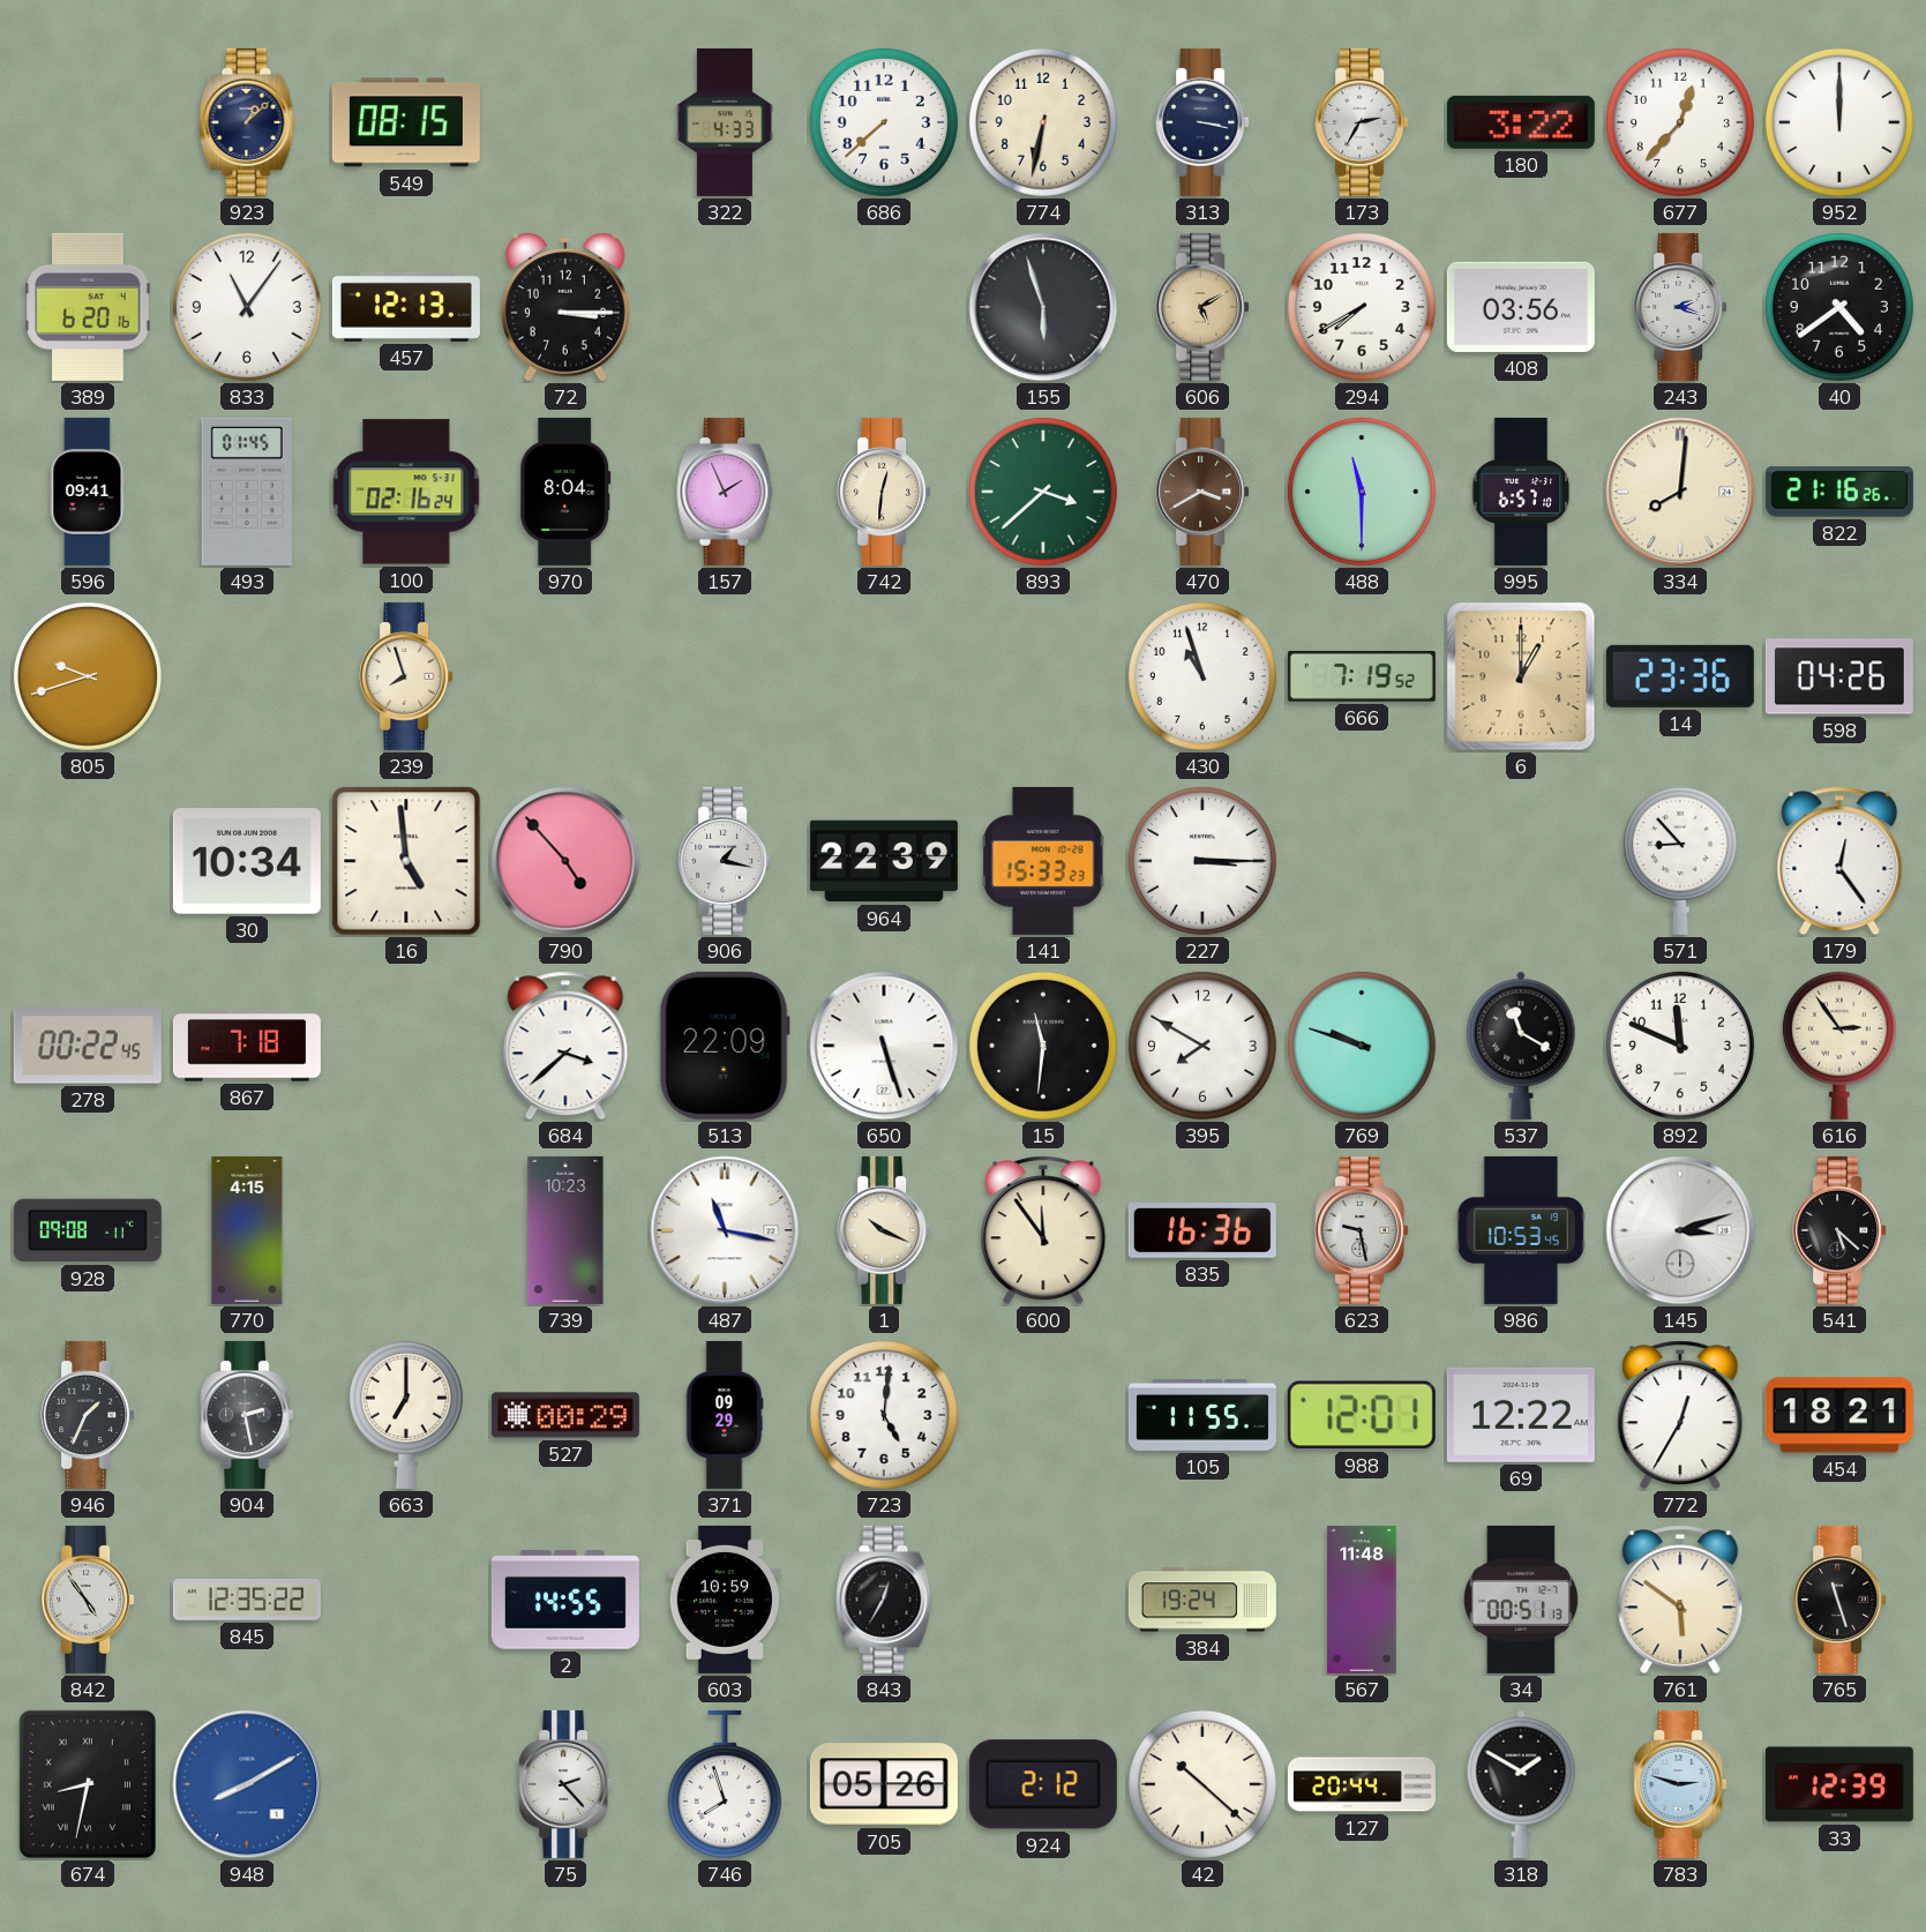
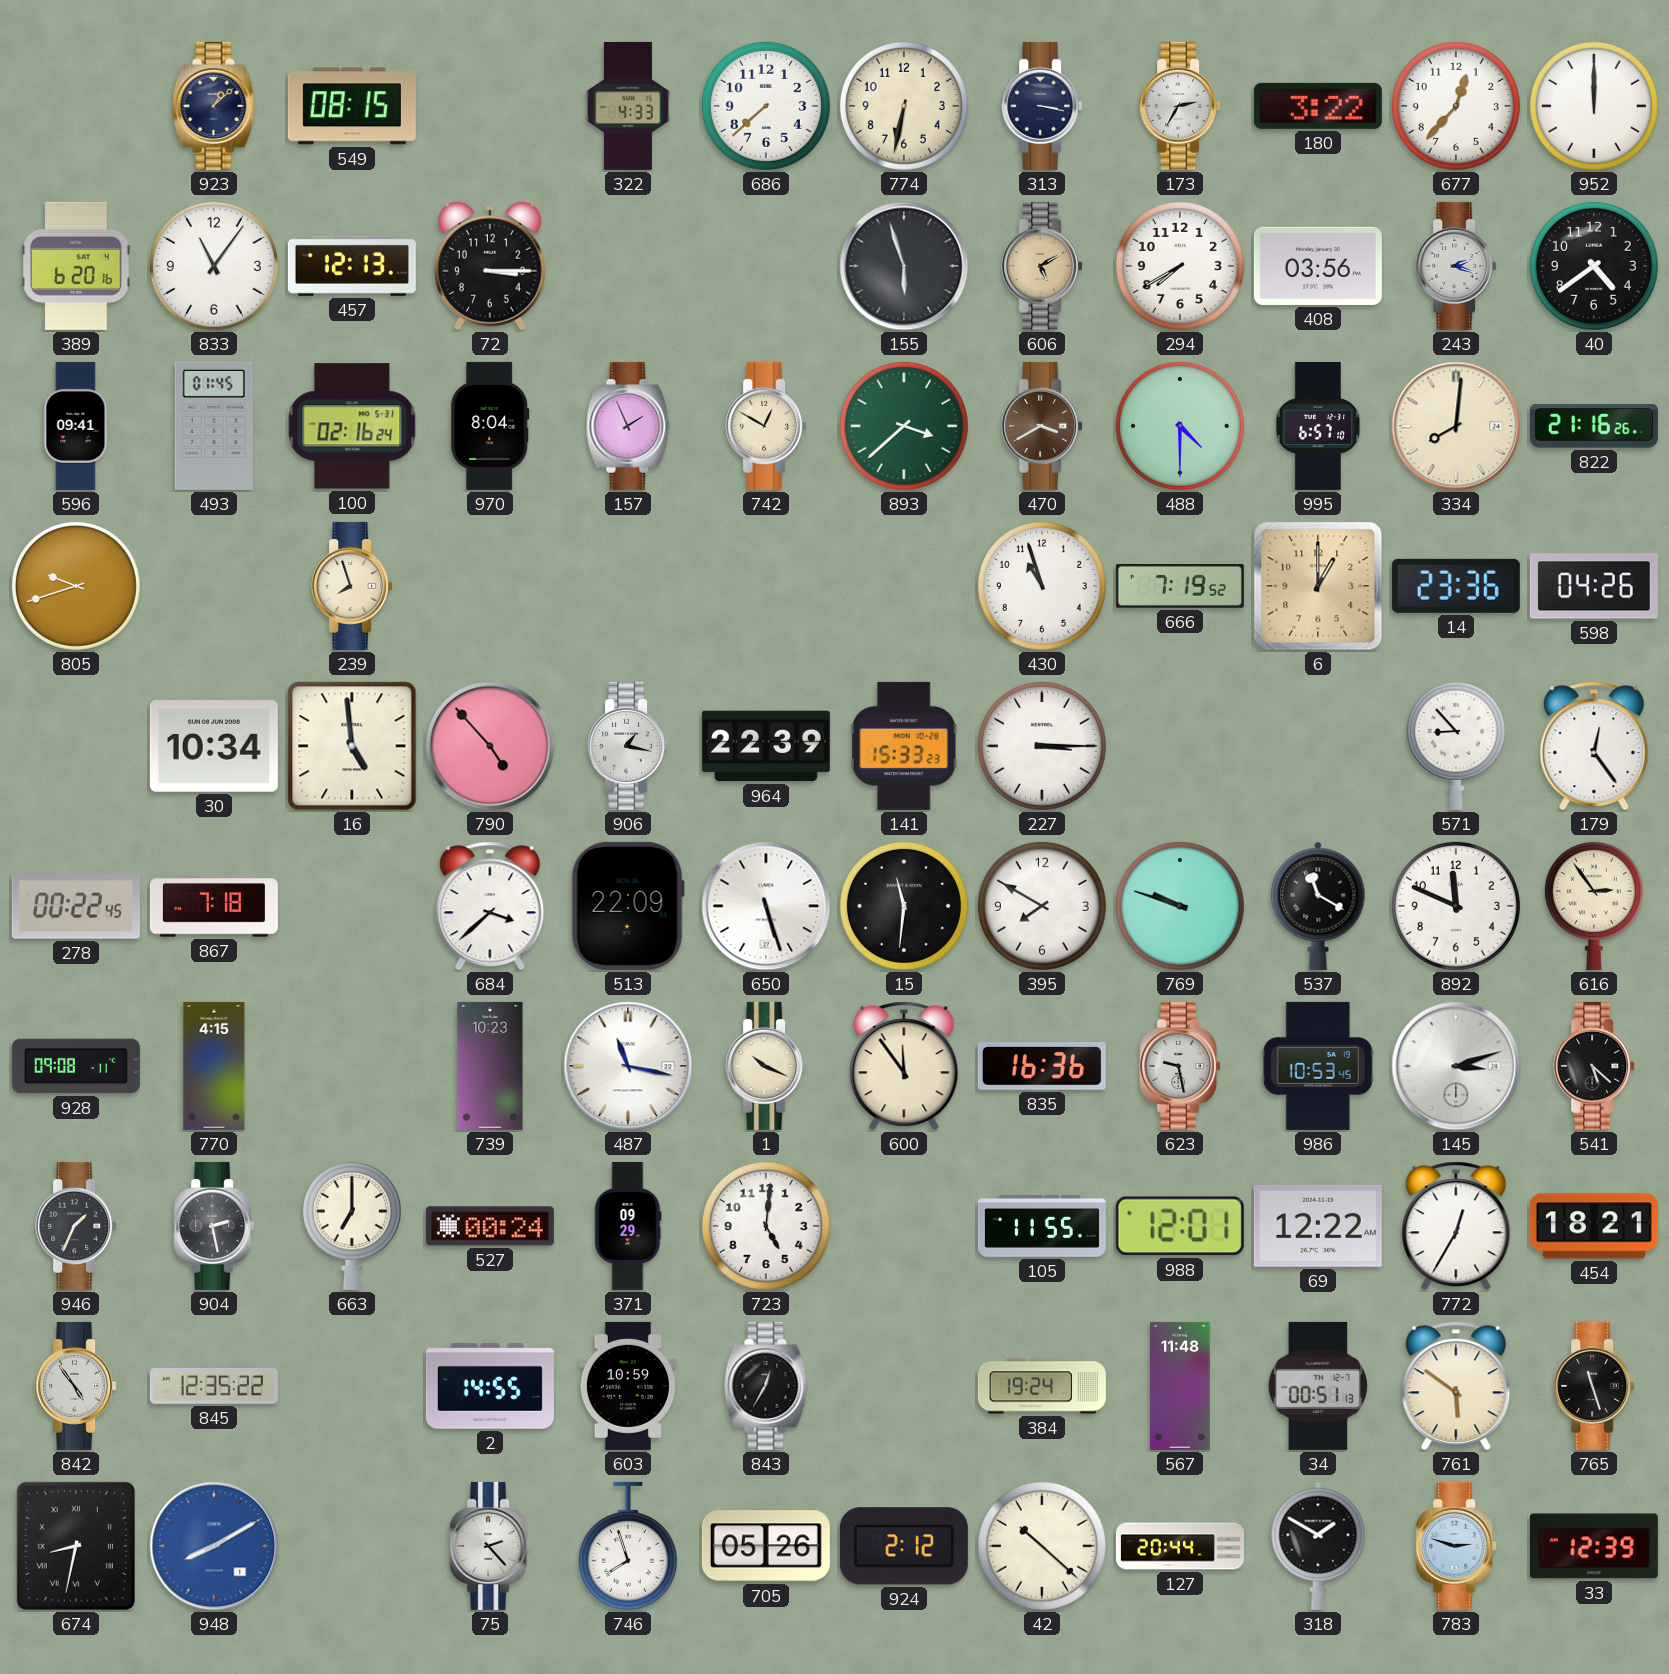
742: 12:31 -> 12:50
488: 11:30 -> 4:30
527: 00:29 -> 00:24
